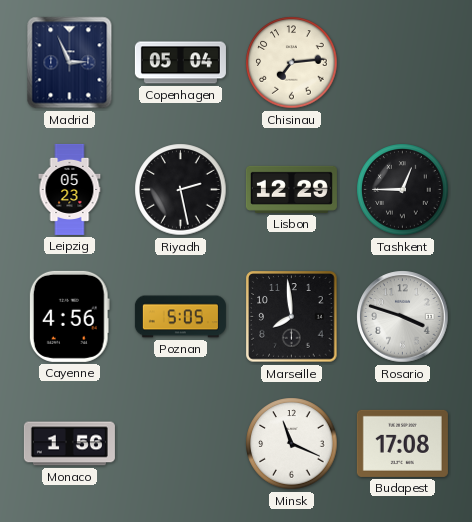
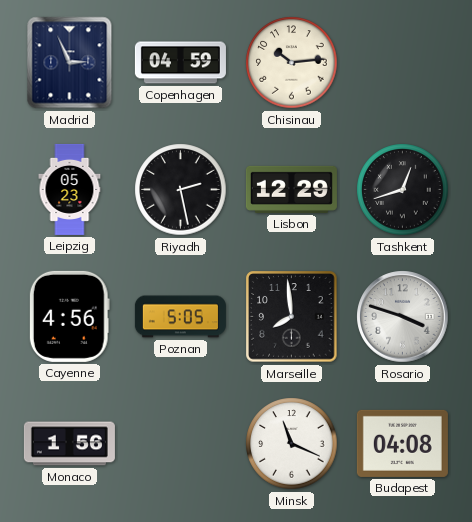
Copenhagen: 05:04 -> 04:59
Chisinau: 7:14 -> 10:14
Tashkent: 12:45 -> 12:42
Budapest: 17:08 -> 04:08
